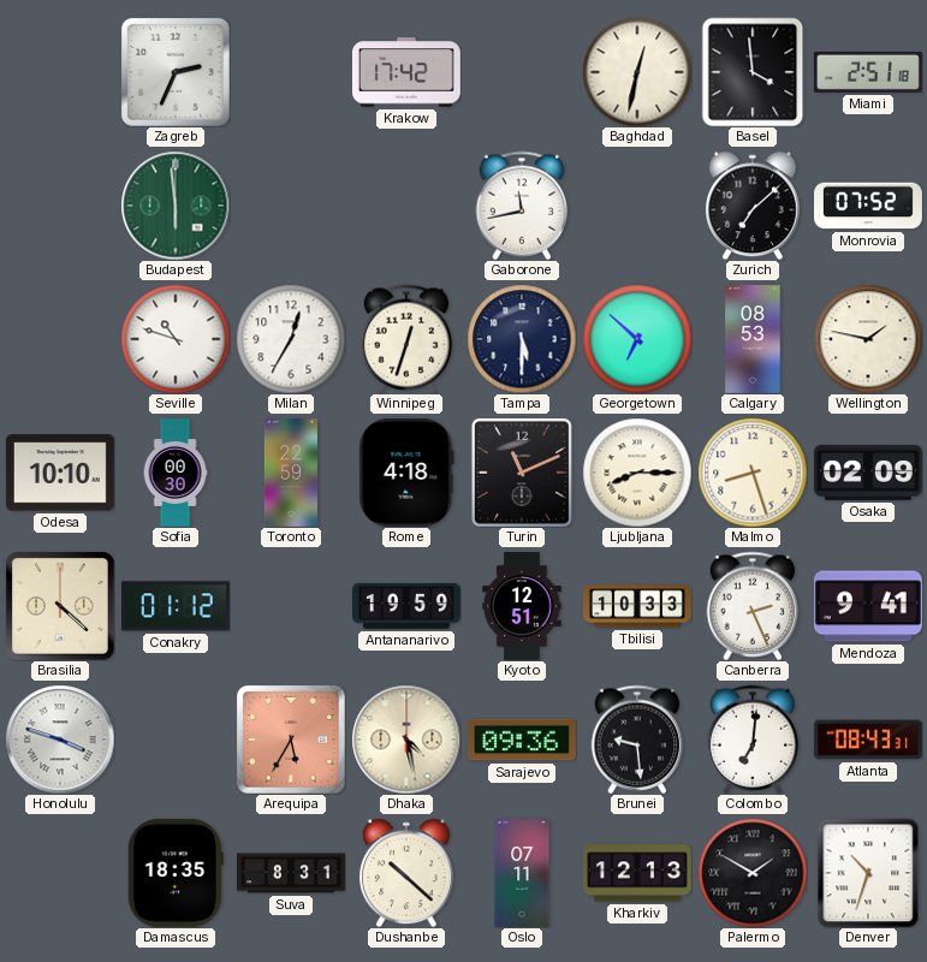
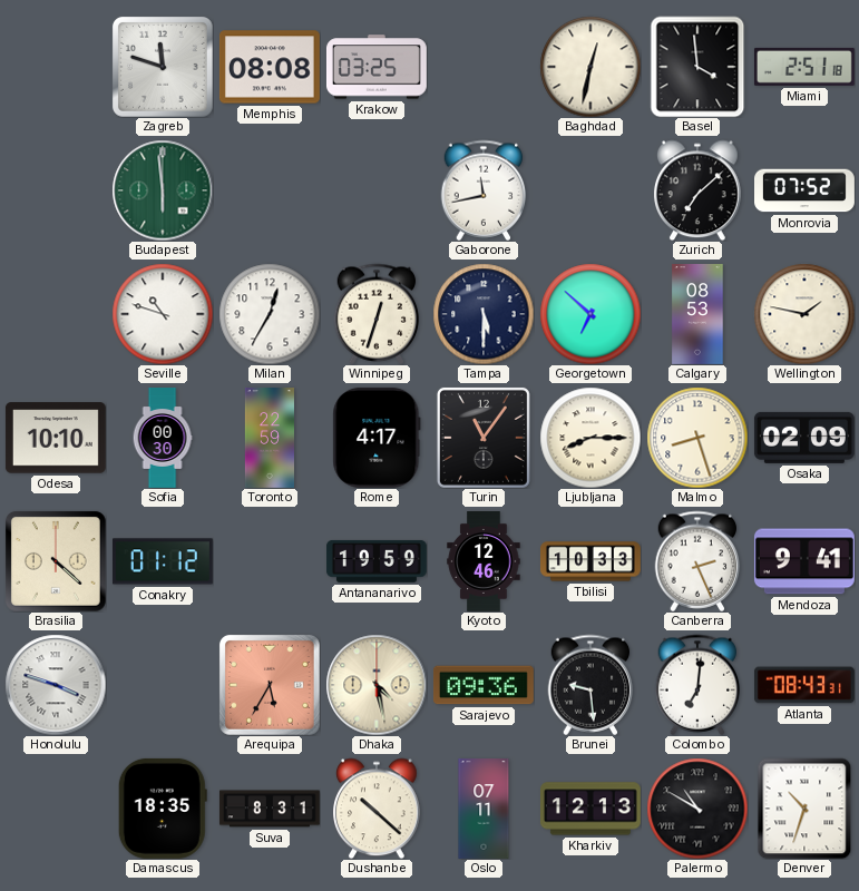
Zagreb: 2:34 -> 11:48
Memphis: none -> 08:08
Krakow: 17:42 -> 03:25
Rome: 4:18 -> 4:17
Turin: 11:11 -> 11:06
Kyoto: 12:51 -> 12:46
Palermo: 1:50 -> 10:50
